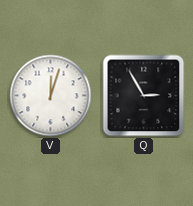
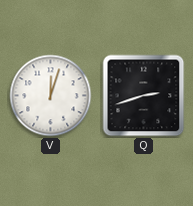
Q: 2:55 -> 2:42
